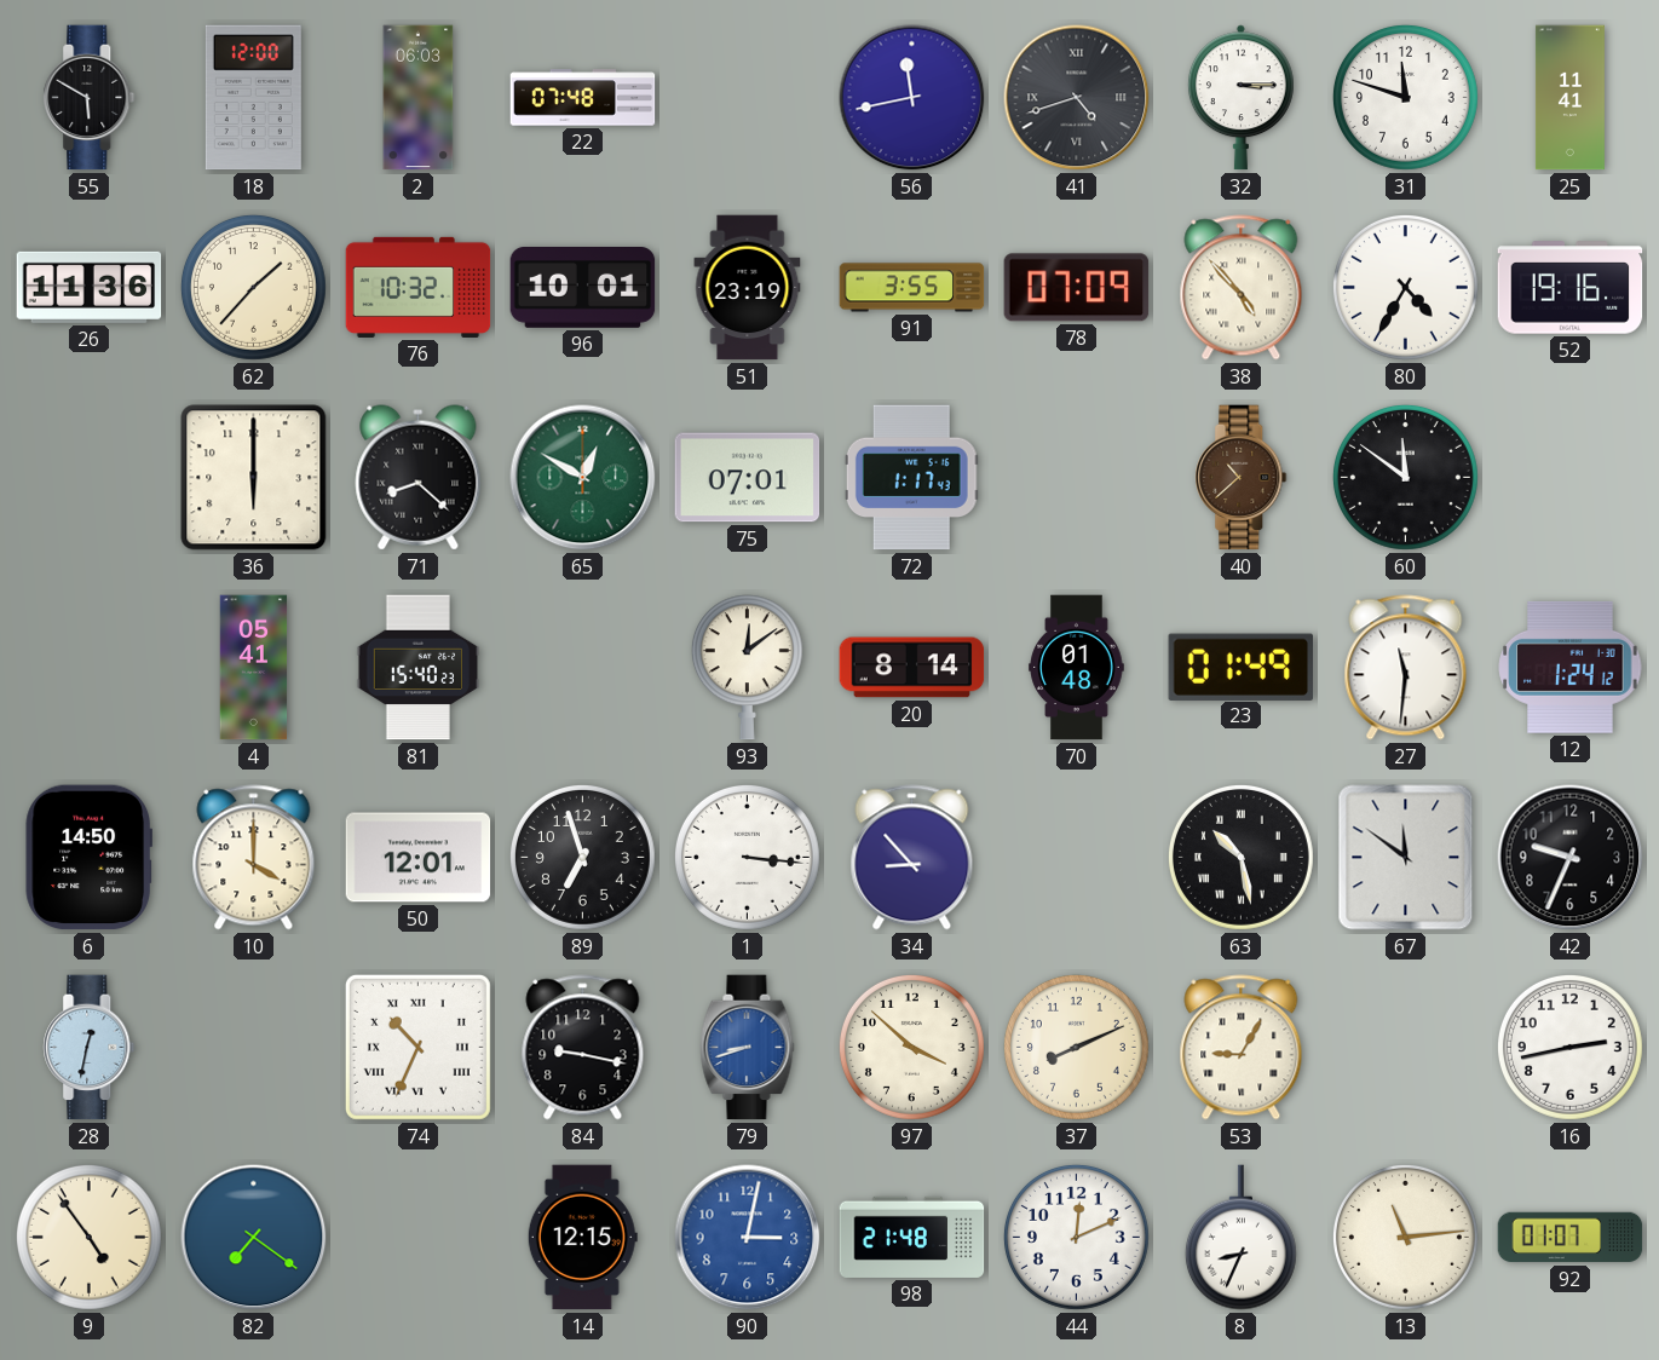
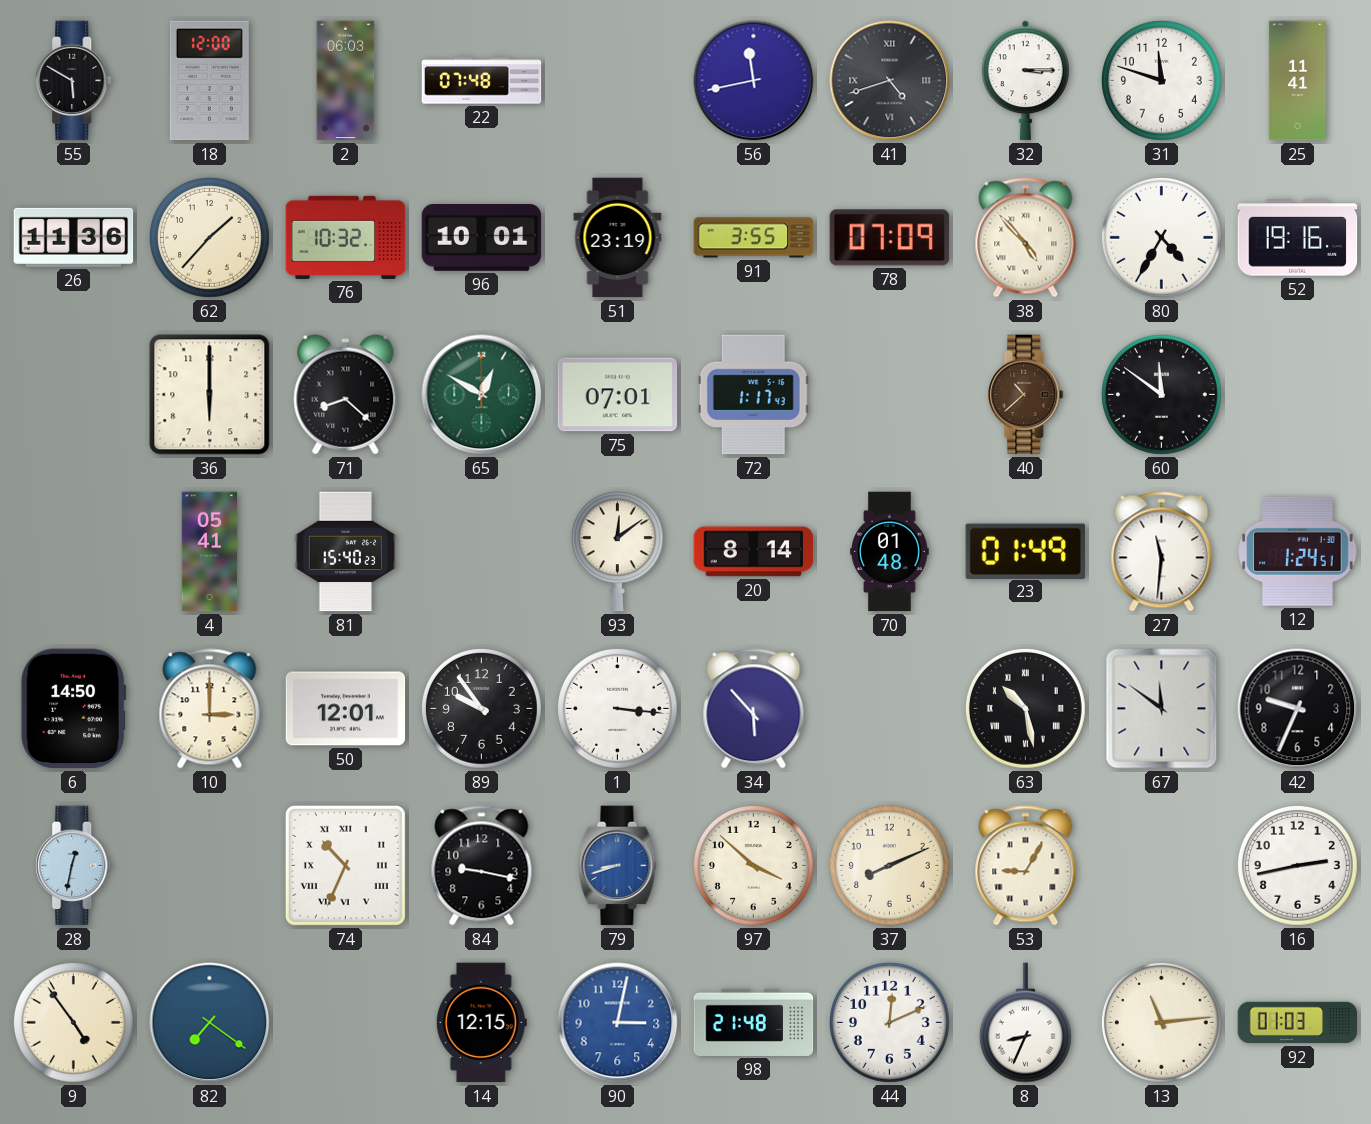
12: 1:24:12 -> 1:24:51
10: 4:00 -> 3:00
89: 6:57 -> 9:54
34: 8:53 -> 5:53
92: 01:07 -> 01:03
